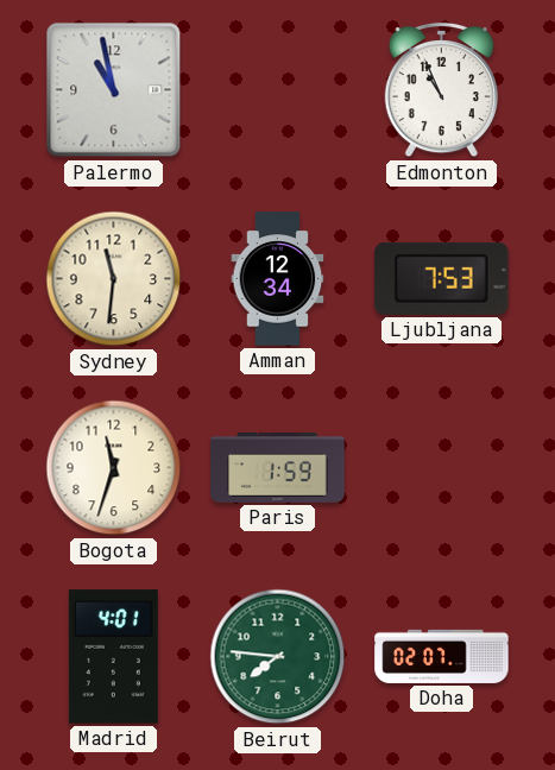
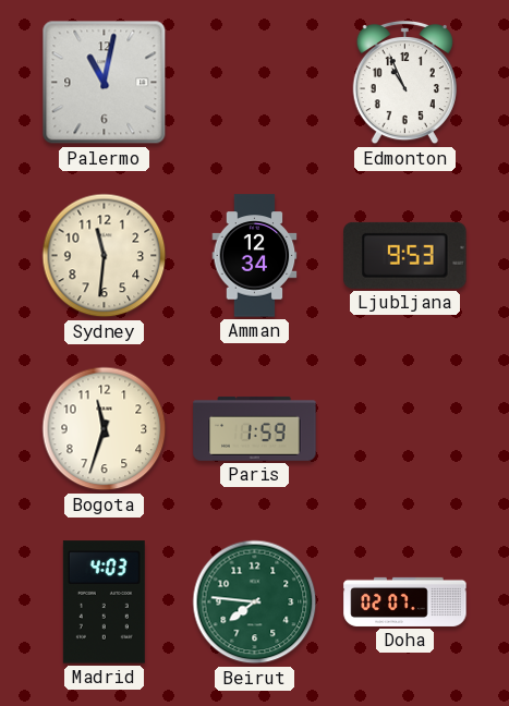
Palermo: 10:58 -> 11:02
Ljubljana: 7:53 -> 9:53
Madrid: 4:01 -> 4:03
